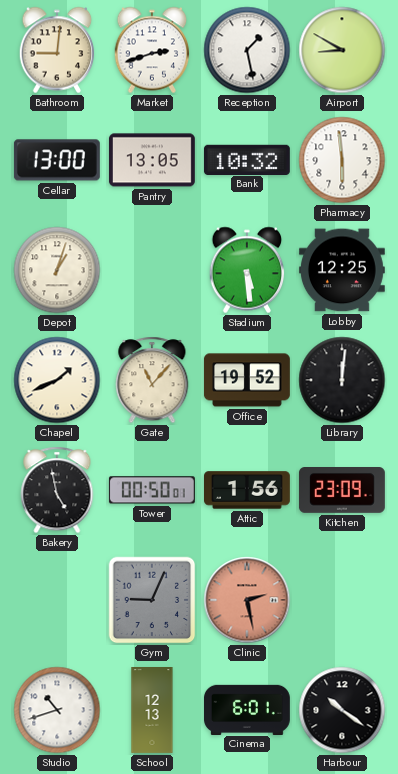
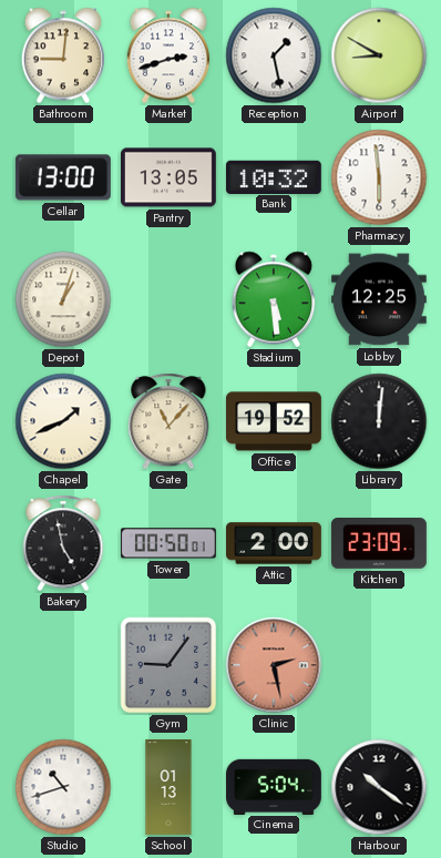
Attic: 1:56 -> 2:00
Gym: 9:04 -> 9:06
School: 12:13 -> 01:13
Cinema: 6:01 -> 5:04
